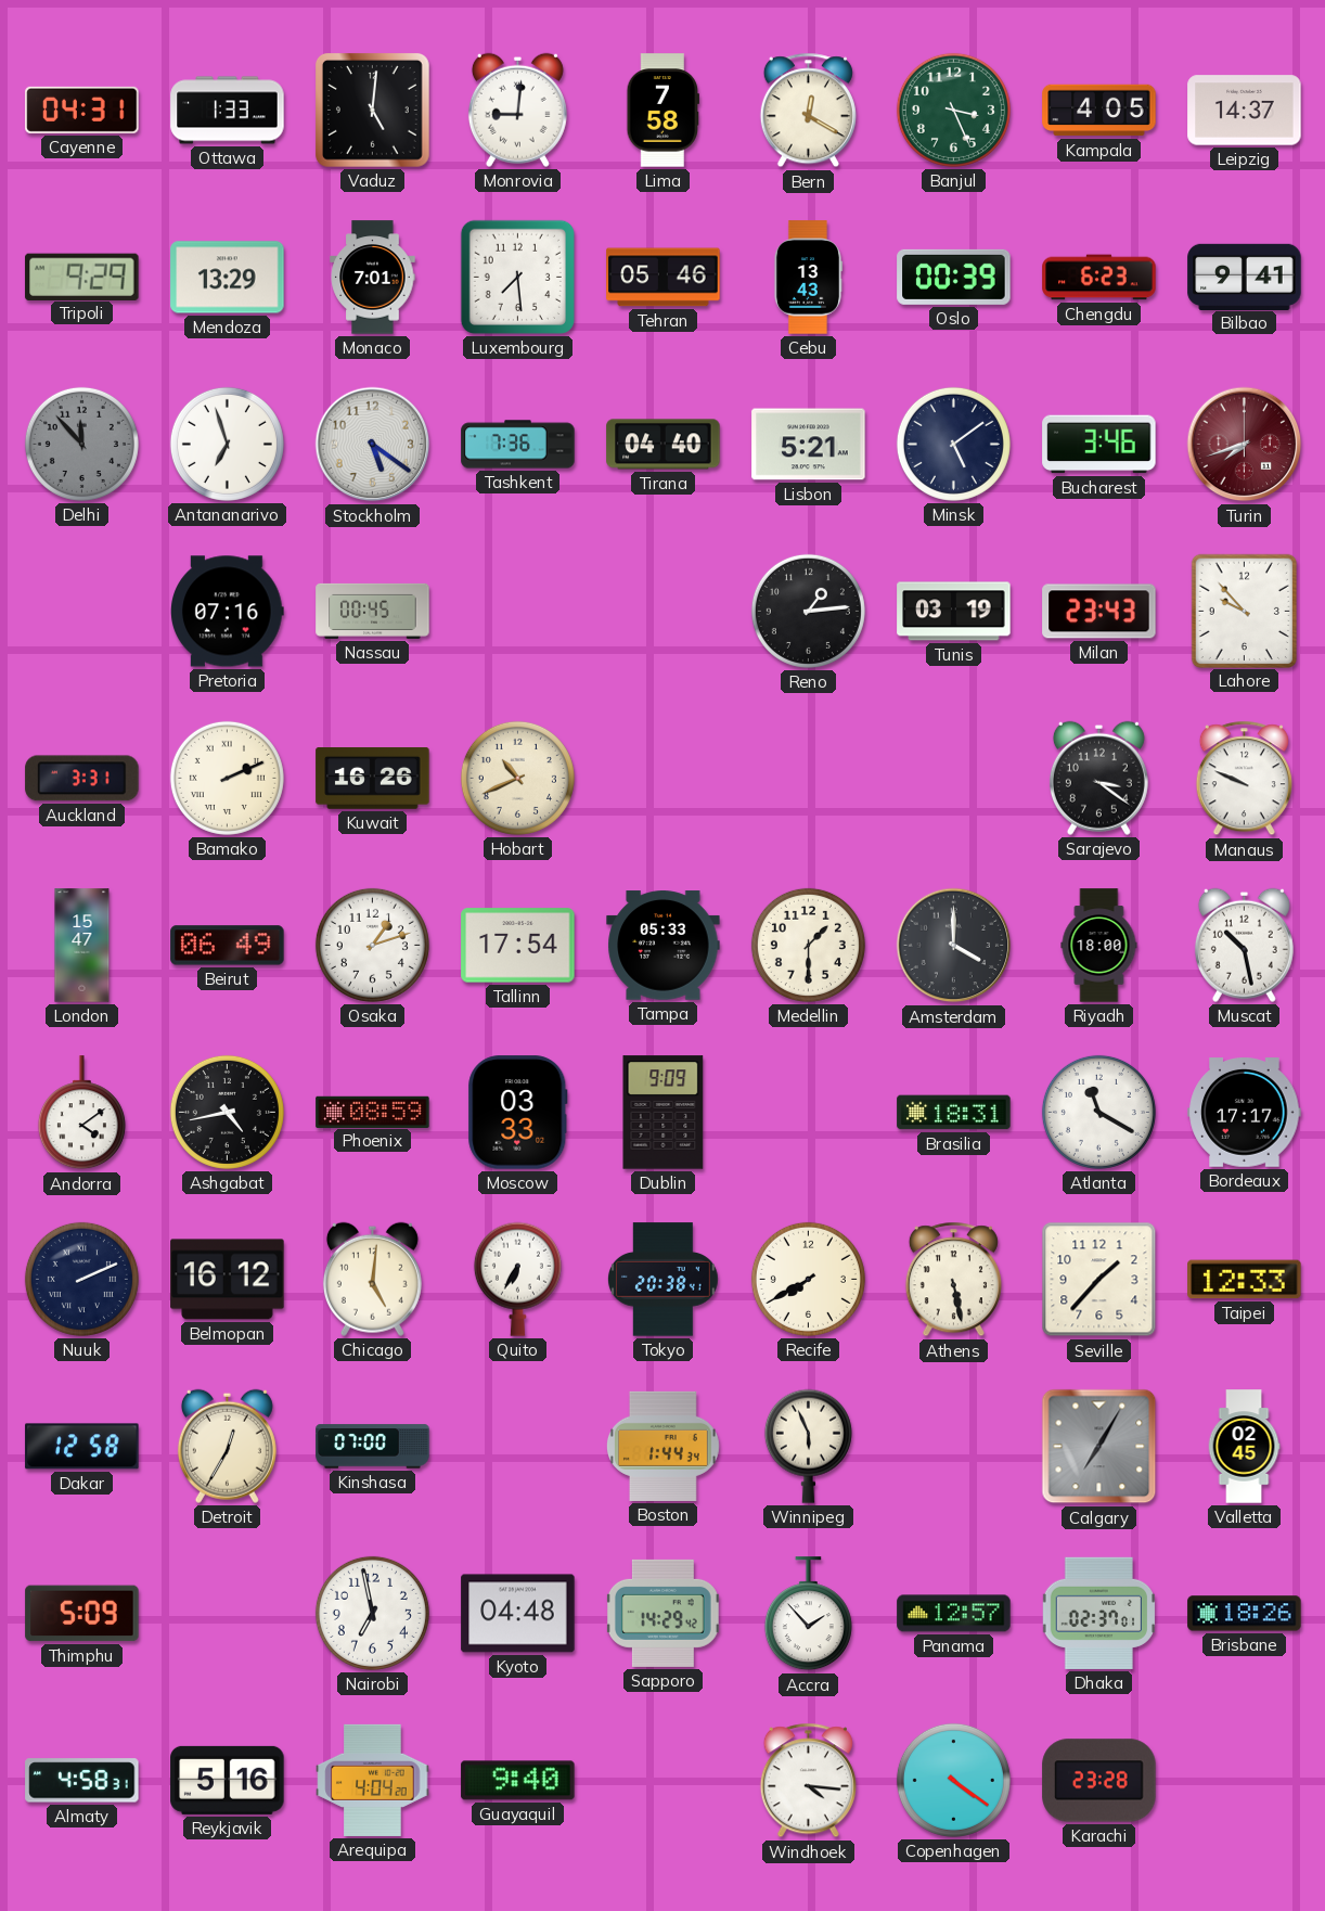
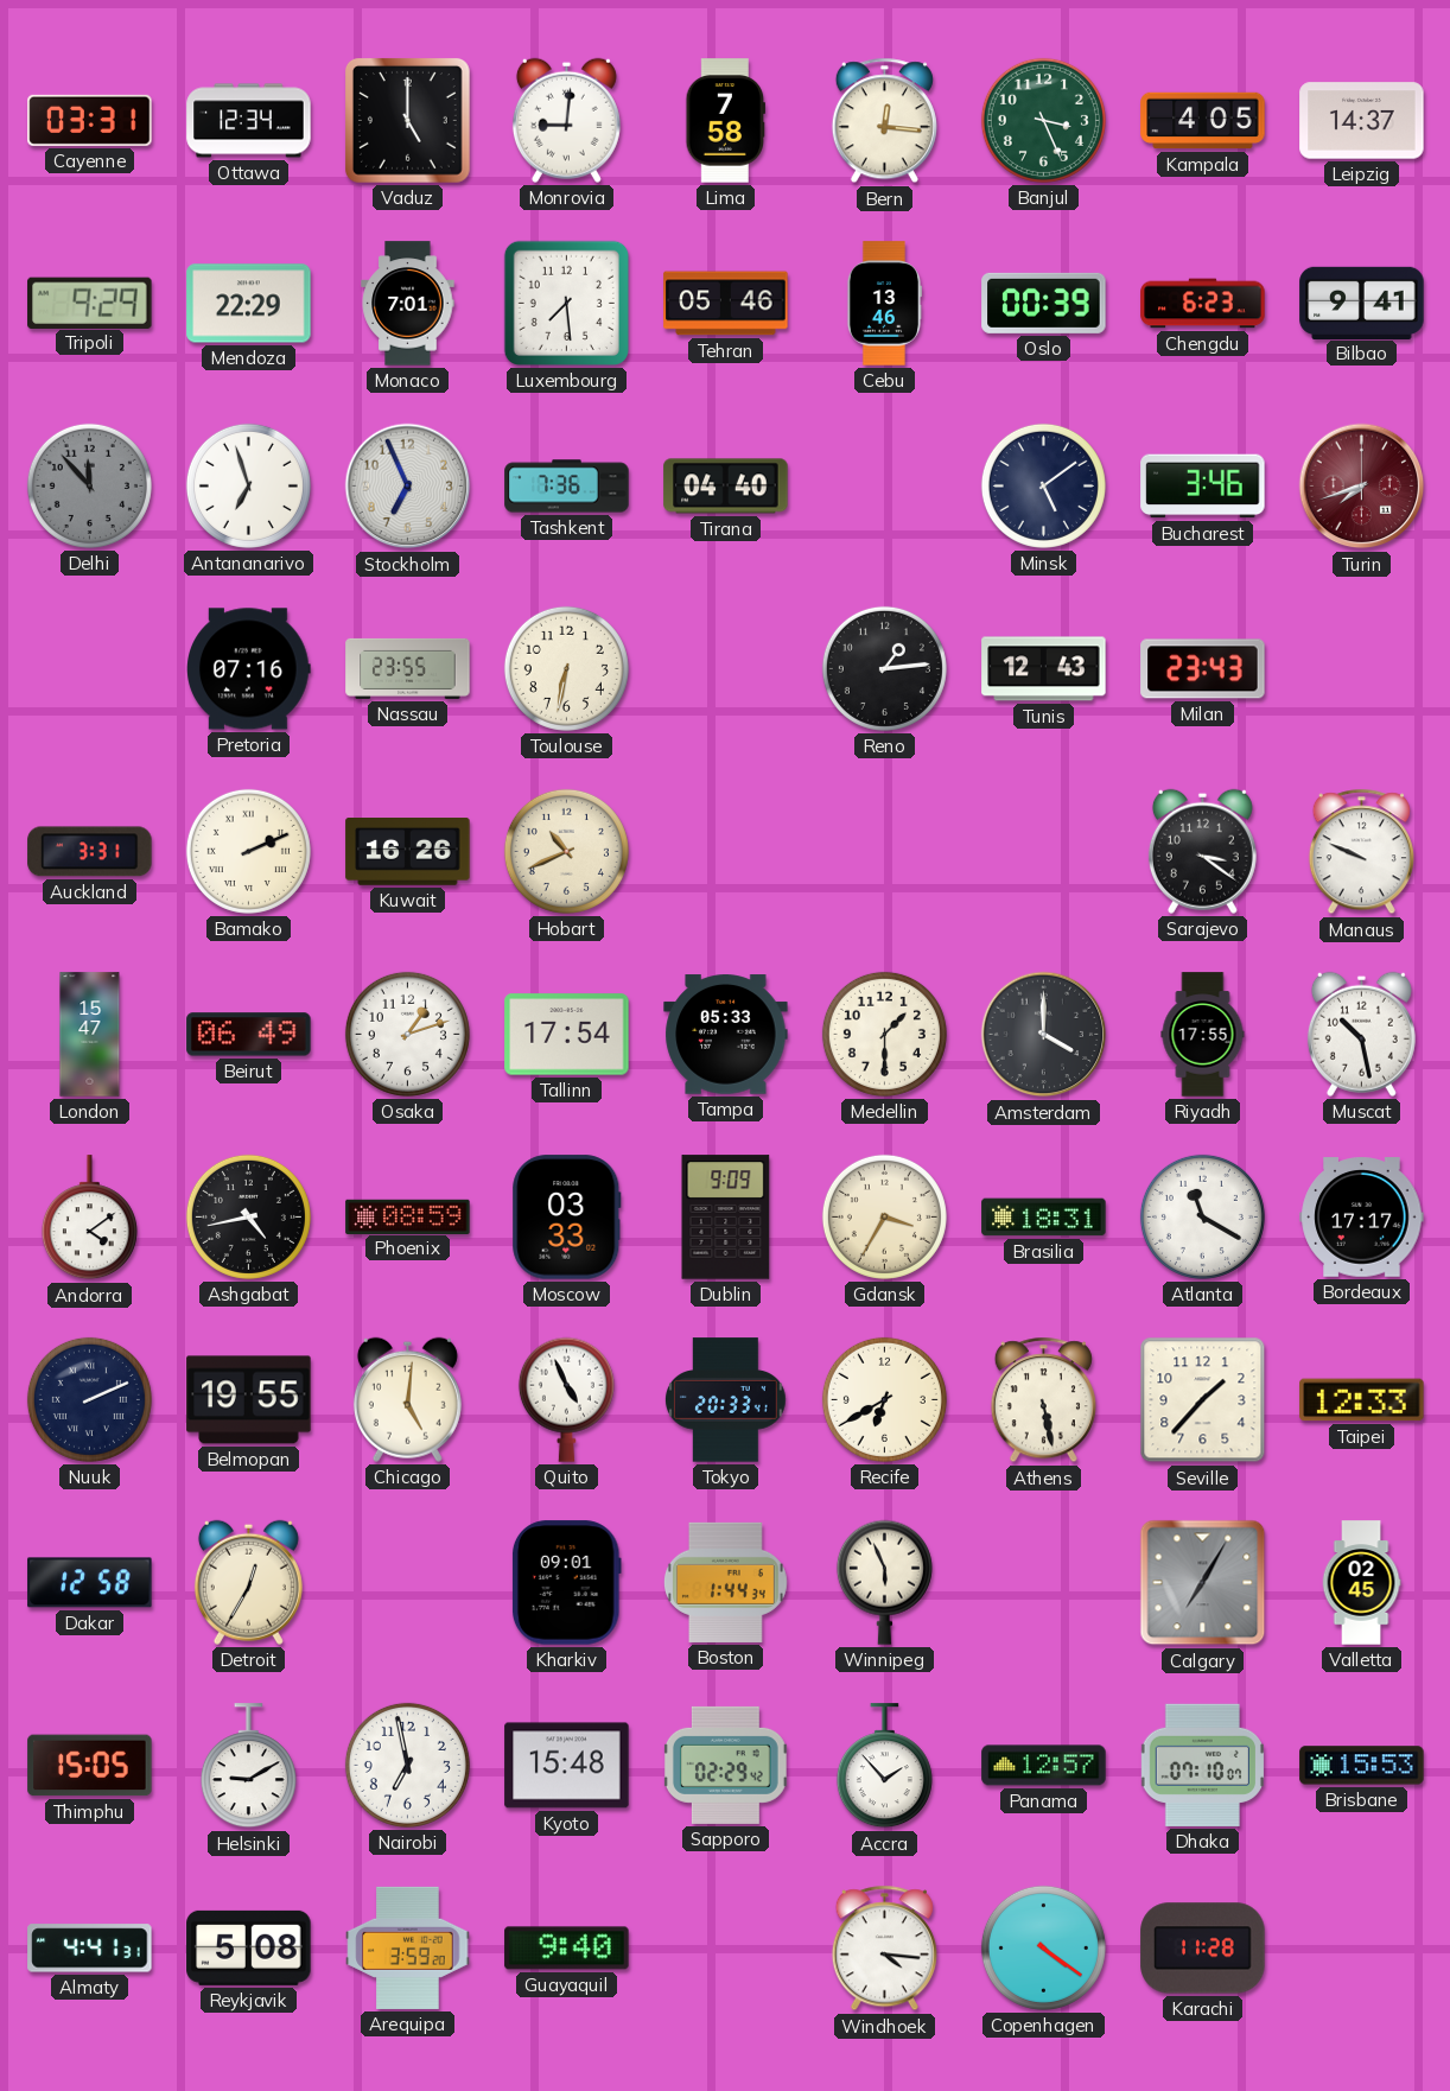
Cayenne: 04:31 -> 03:31
Ottawa: 1:33 -> 12:34
Vaduz: 5:01 -> 5:00
Bern: 12:20 -> 12:16
Mendoza: 13:29 -> 22:29
Cebu: 13:43 -> 13:46
Stockholm: 5:21 -> 6:56
Lisbon: 5:21 -> none
Nassau: 00:45 -> 23:55
Toulouse: none -> 6:32
Tunis: 03:19 -> 12:43
Lahore: 9:53 -> none
Riyadh: 18:00 -> 17:55
Gdansk: none -> 3:35
Belmopan: 16:12 -> 19:55
Quito: 6:35 -> 4:56
Tokyo: 20:38 -> 20:33
Recife: 7:40 -> 6:40
Kinshasa: 07:00 -> none
Kharkiv: none -> 09:01
Thimphu: 5:09 -> 15:05
Helsinki: none -> 9:10
Kyoto: 04:48 -> 15:48
Sapporo: 14:29 -> 02:29
Dhaka: 02:37 -> 07:10
Brisbane: 18:26 -> 15:53
Almaty: 4:58 -> 4:41
Reykjavik: 5:16 -> 5:08
Arequipa: 4:04 -> 3:59
Karachi: 23:28 -> 11:28
